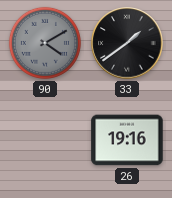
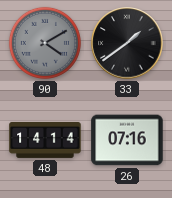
48: none -> 14:14
26: 19:16 -> 07:16
